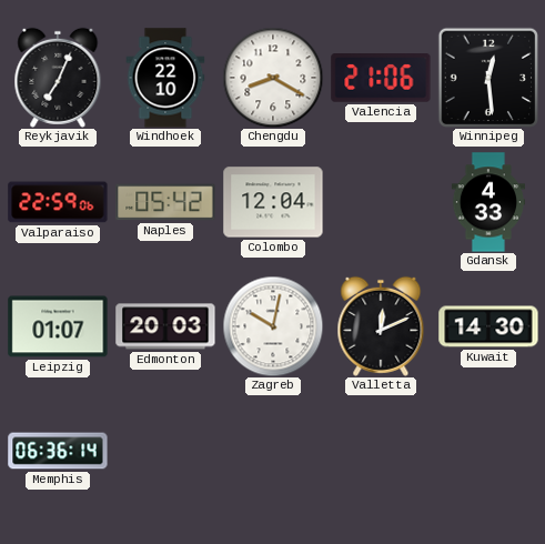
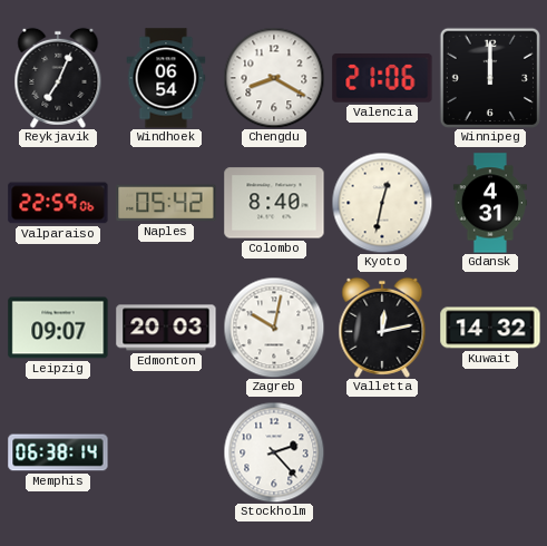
Windhoek: 22:10 -> 06:54
Winnipeg: 12:29 -> 12:00
Colombo: 12:04 -> 8:40
Kyoto: none -> 12:32
Gdansk: 4:33 -> 4:31
Leipzig: 01:07 -> 09:07
Valletta: 12:11 -> 12:13
Kuwait: 14:30 -> 14:32
Memphis: 06:36 -> 06:38
Stockholm: none -> 2:23
